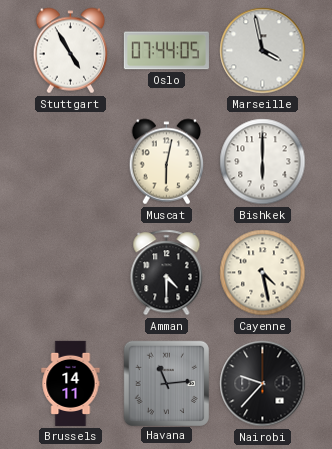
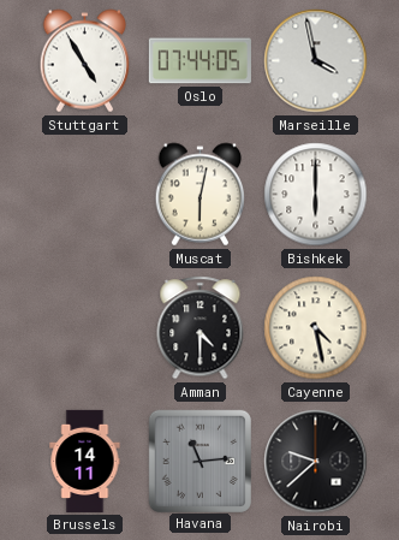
Nairobi: 9:37 -> 9:38
